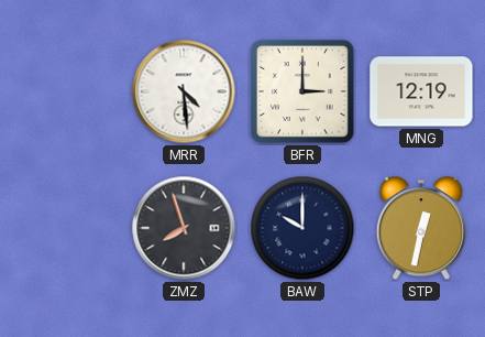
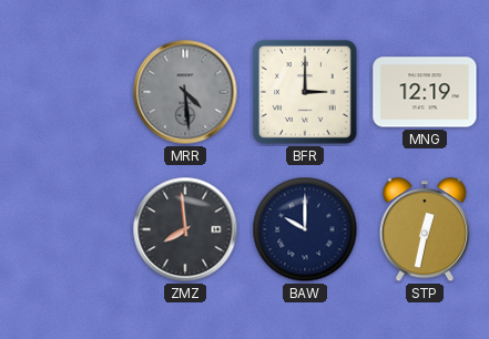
MRR dial: white -> grey
ZMZ: 7:57 -> 7:59
